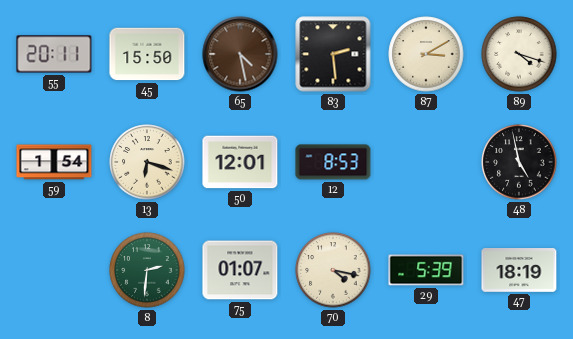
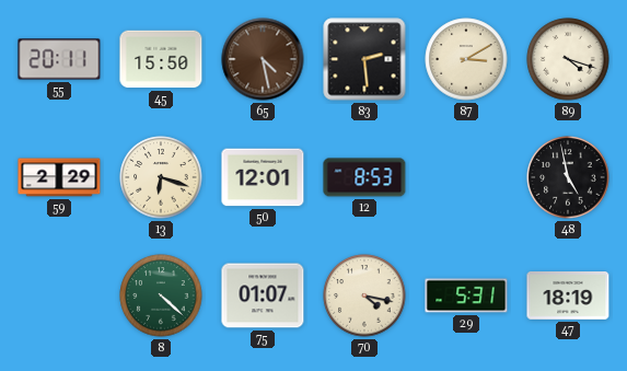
59: 1:54 -> 2:29
8: 2:31 -> 4:22
29: 5:39 -> 5:31
